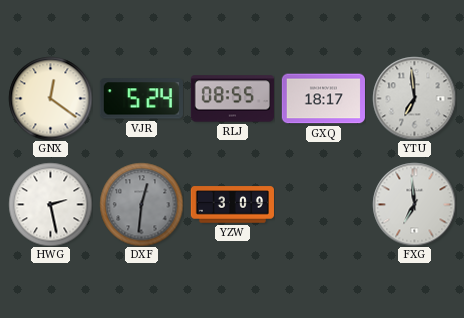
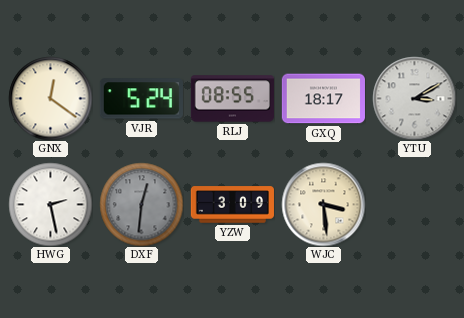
YTU: 6:59 -> 3:10
WJC: none -> 3:29
FXG: 6:59 -> none
